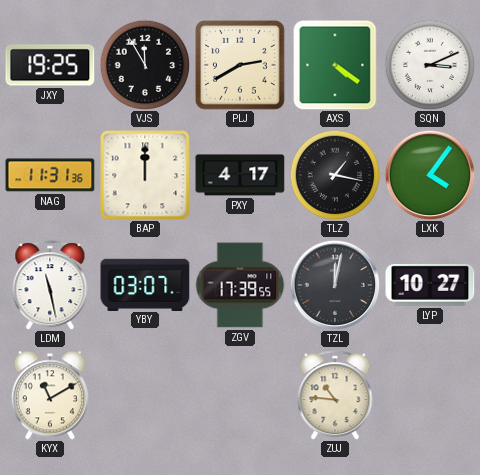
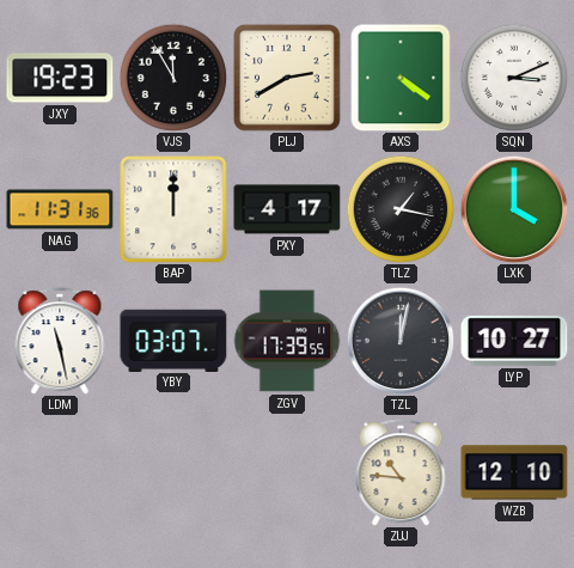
JXY: 19:25 -> 19:23
LXK: 4:06 -> 4:00
KYX: 11:10 -> none
WZB: none -> 12:10
